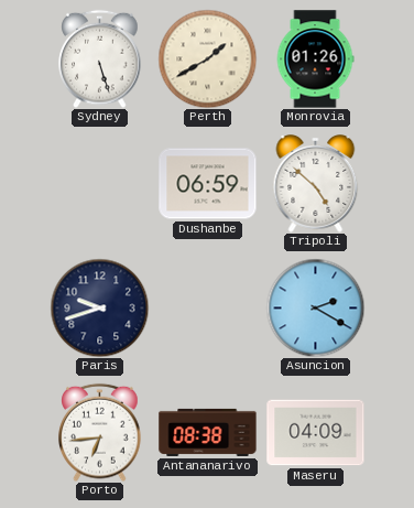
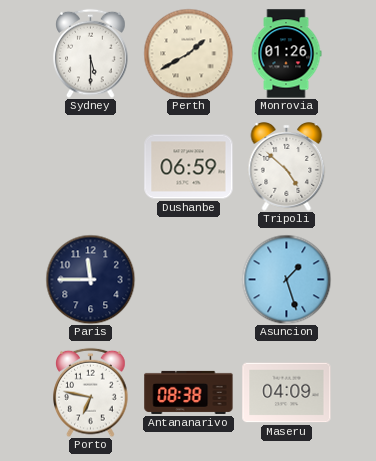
Sydney: 5:27 -> 5:30
Paris: 9:42 -> 11:45
Asuncion: 2:20 -> 1:27
Porto: 6:44 -> 6:47
